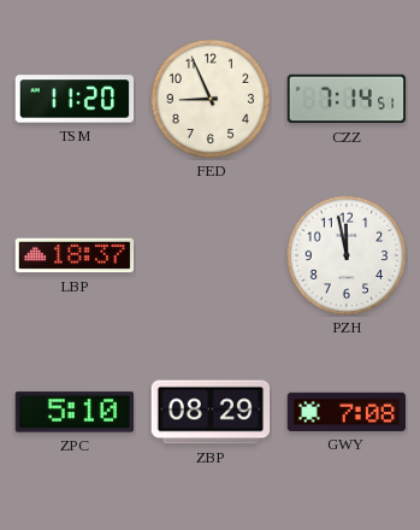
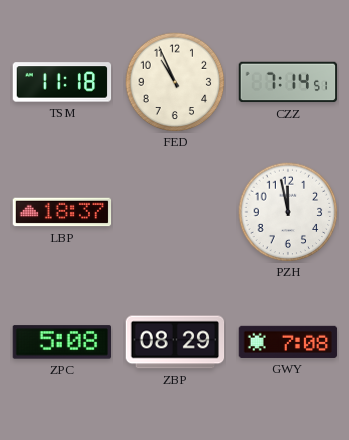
TSM: 11:20 -> 11:18
FED: 8:56 -> 10:56
ZPC: 5:10 -> 5:08
